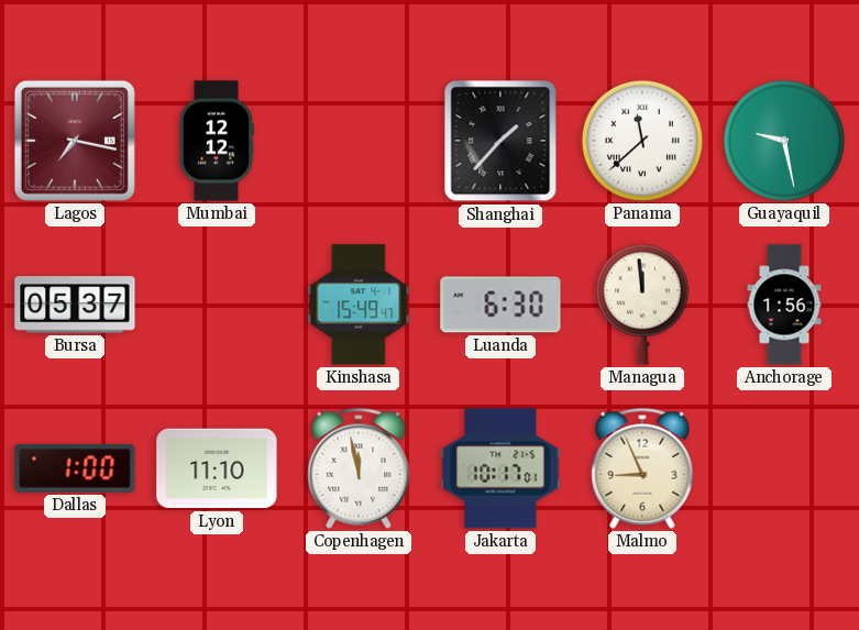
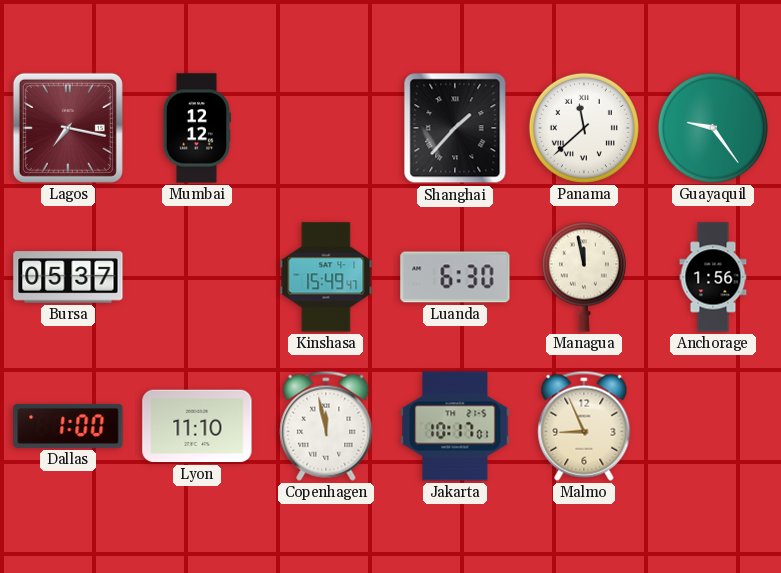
Guayaquil: 9:28 -> 9:24
Managua: 11:59 -> 11:58
